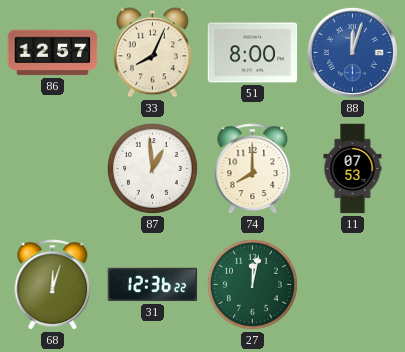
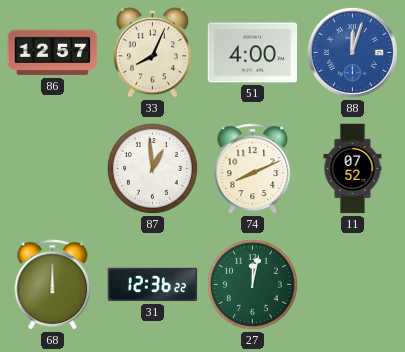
51: 8:00 -> 4:00
74: 8:00 -> 8:11
11: 07:53 -> 07:52
68: 12:03 -> 12:00
